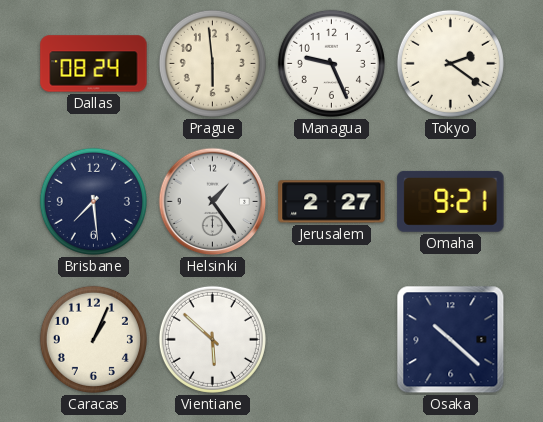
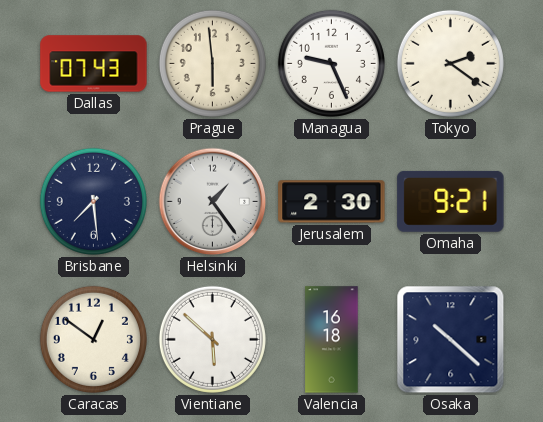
Dallas: 08:24 -> 07:43
Jerusalem: 2:27 -> 2:30
Caracas: 1:04 -> 12:51
Valencia: none -> 16:18
